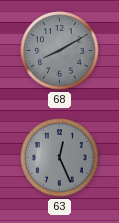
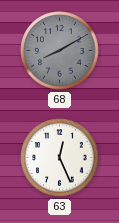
63 dial: grey -> white
